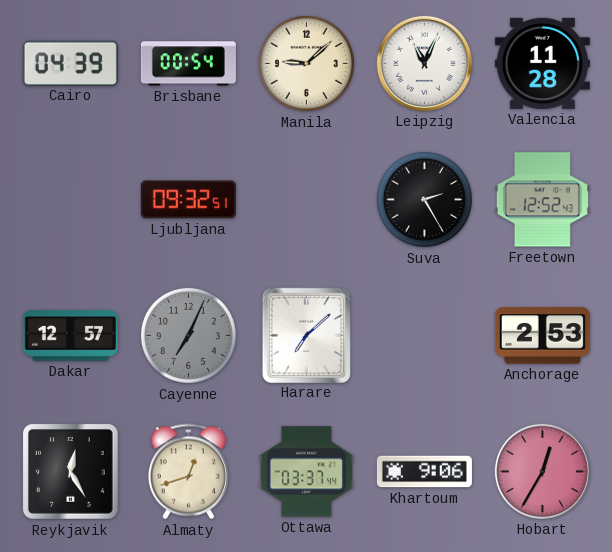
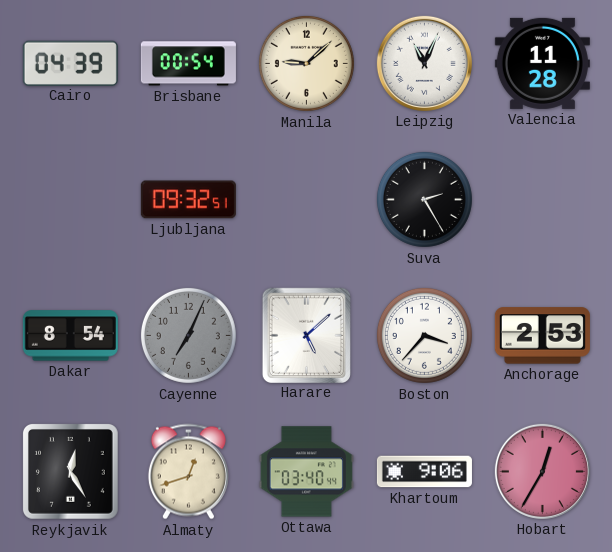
Freetown: 12:52 -> none
Dakar: 12:57 -> 8:54
Harare: 7:08 -> 5:08
Boston: none -> 3:37
Ottawa: 03:37 -> 03:40
